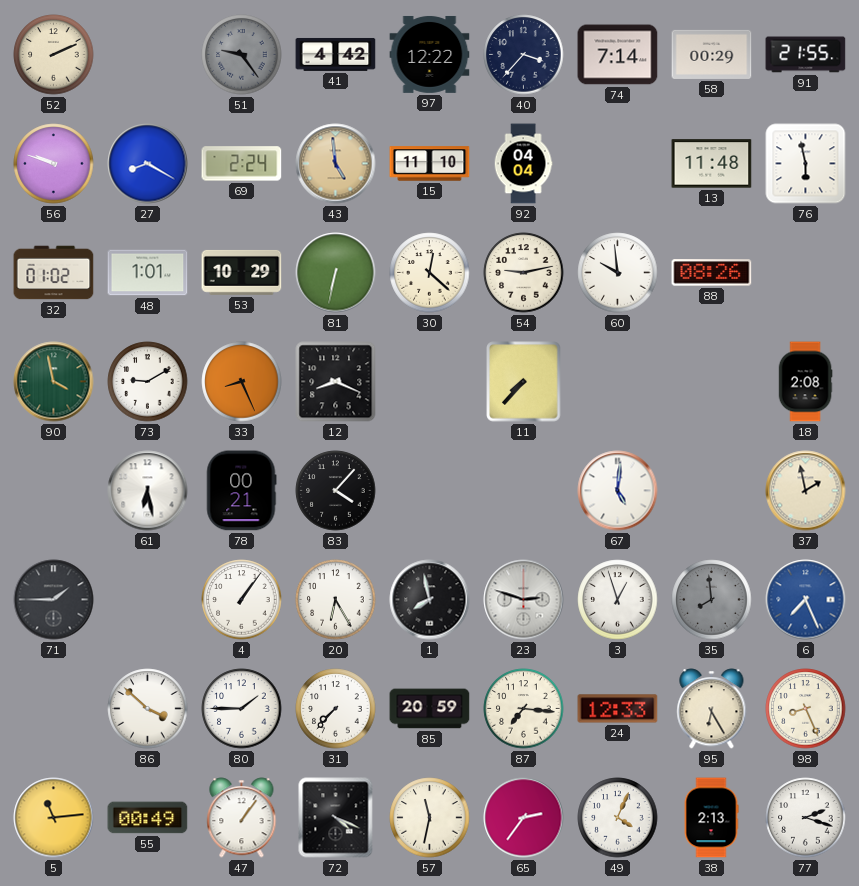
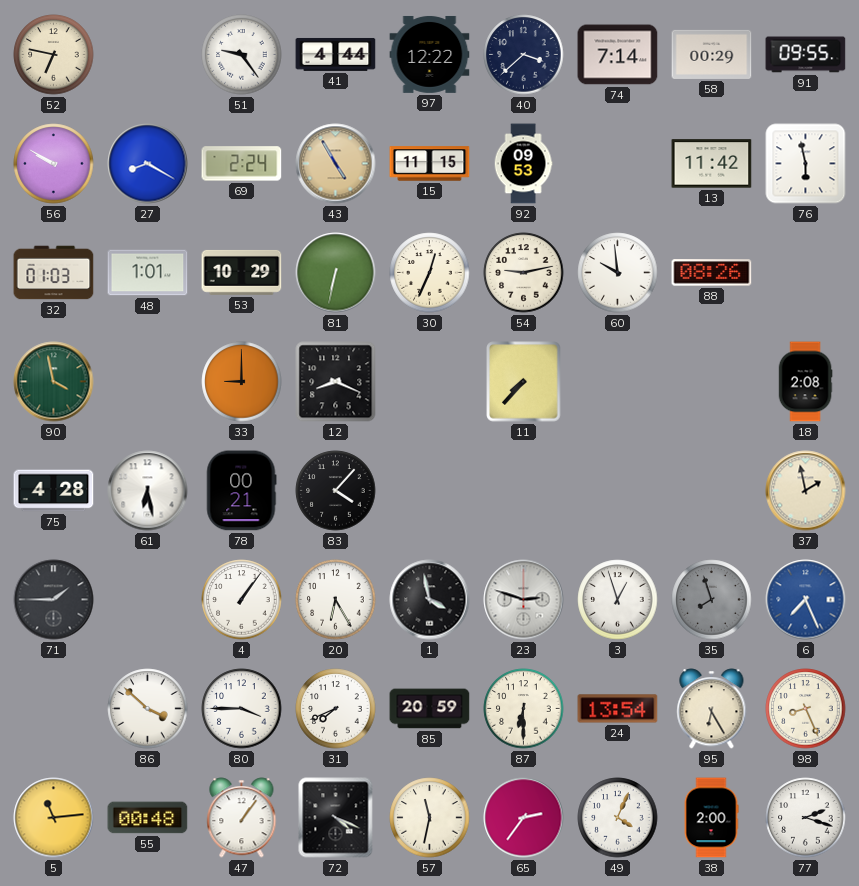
52: 2:11 -> 6:47
51 dial: grey -> white
41: 4:42 -> 4:44
40: 3:37 -> 3:38
91: 21:55 -> 09:55
56: 9:48 -> 9:50
43: 4:59 -> 4:55
15: 11:10 -> 11:15
92: 04:04 -> 09:53
13: 11:48 -> 11:42
32: 01:02 -> 01:03
30: 12:22 -> 12:34
73: 9:10 -> none
33: 8:26 -> 9:00
75: none -> 4:28
67: 5:01 -> none
1: 7:58 -> 3:58
35: 7:59 -> 7:57
80: 1:45 -> 3:45
31: 7:37 -> 7:41
87: 7:16 -> 6:30
24: 12:33 -> 13:54
55: 00:49 -> 00:48
38: 2:13 -> 2:00
